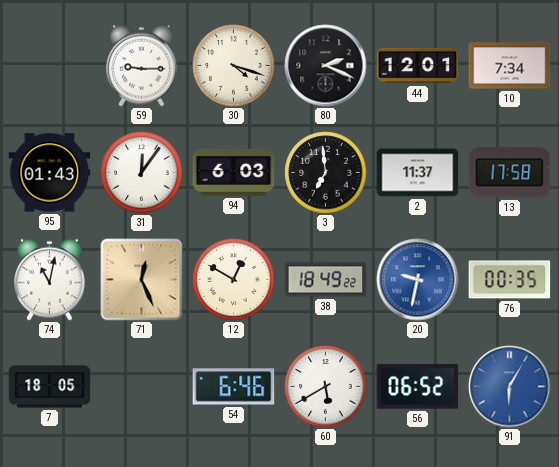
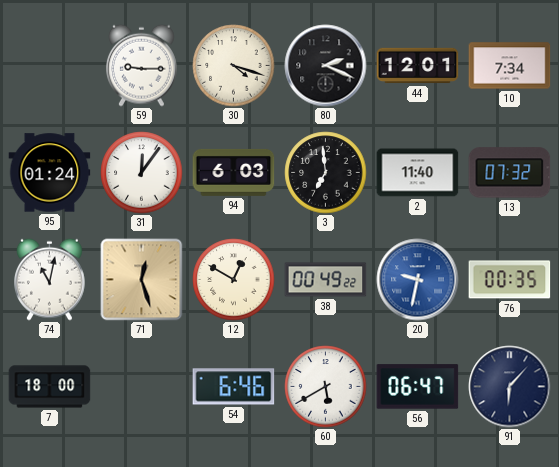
95: 01:43 -> 01:24
2: 11:37 -> 11:40
13: 17:58 -> 07:32
71: 12:26 -> 12:27
38: 18:49 -> 00:49
7: 18:05 -> 18:00
56: 06:52 -> 06:47
91: 6:05 -> 6:07
91 dial: blue -> navy
